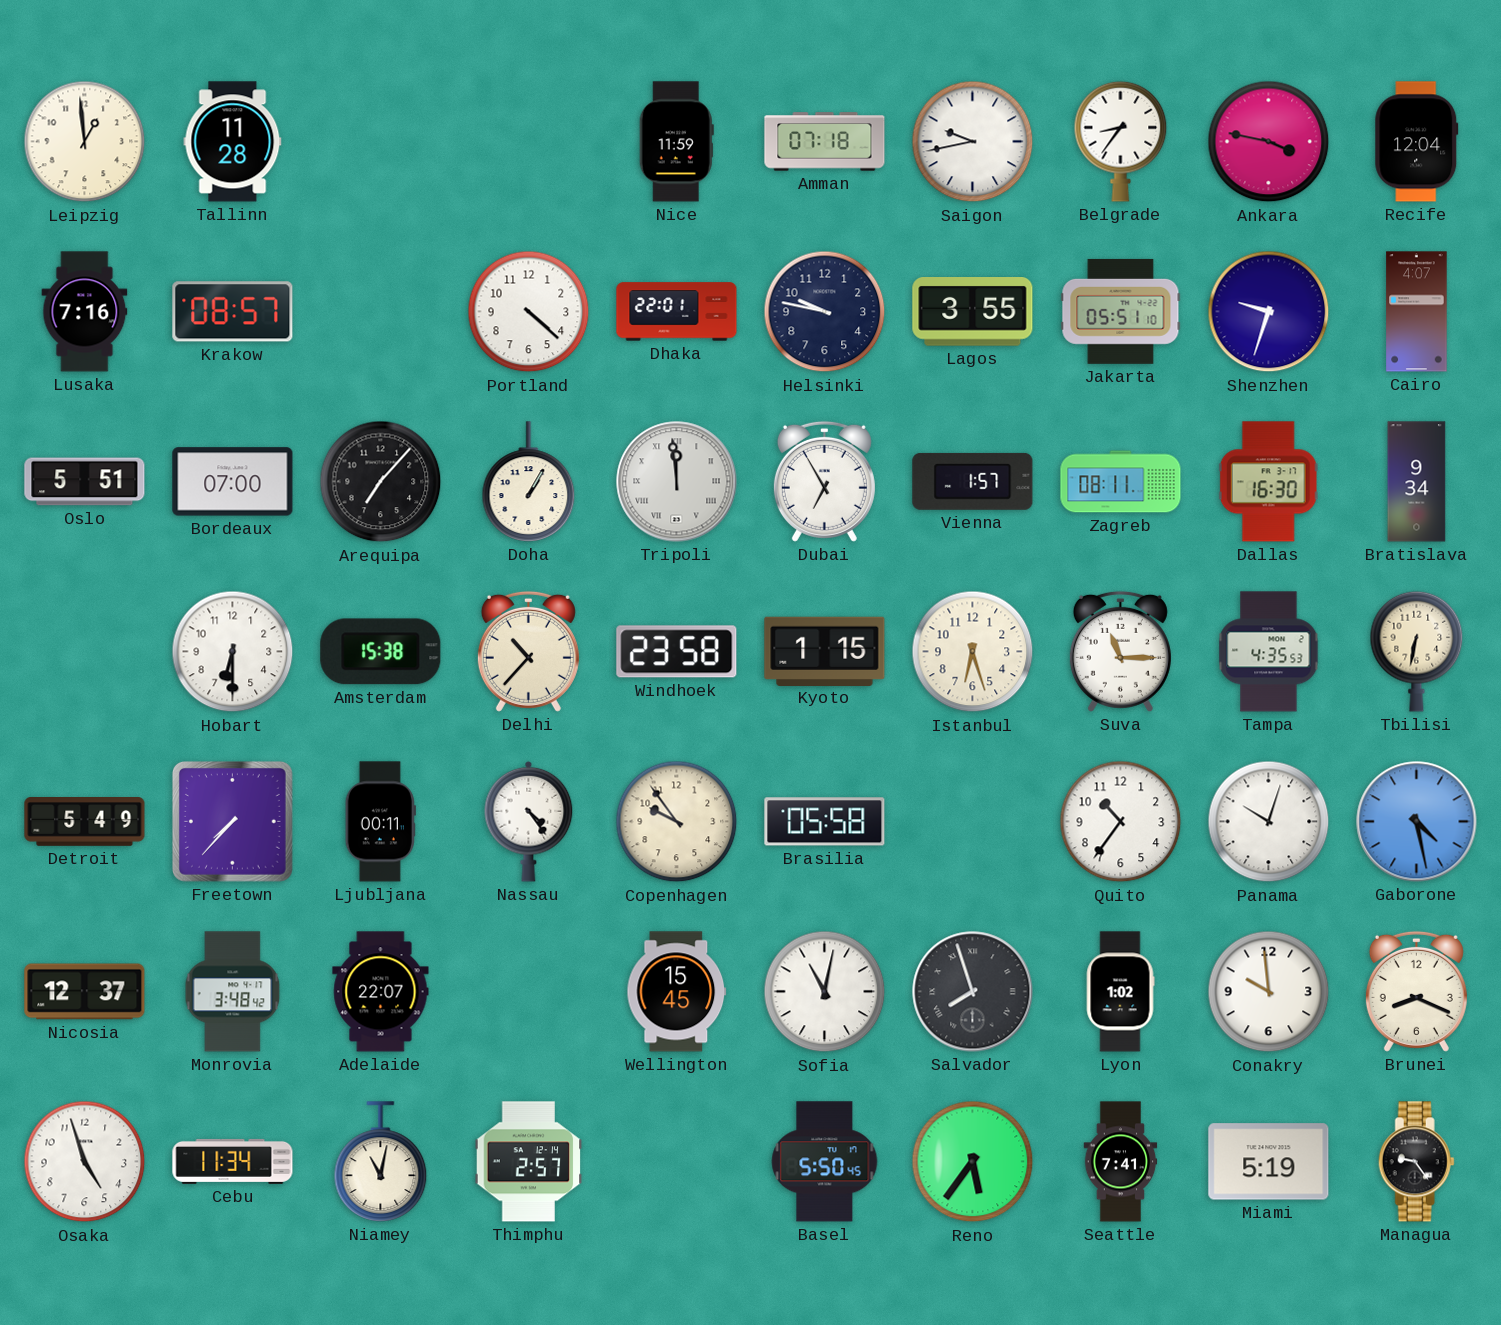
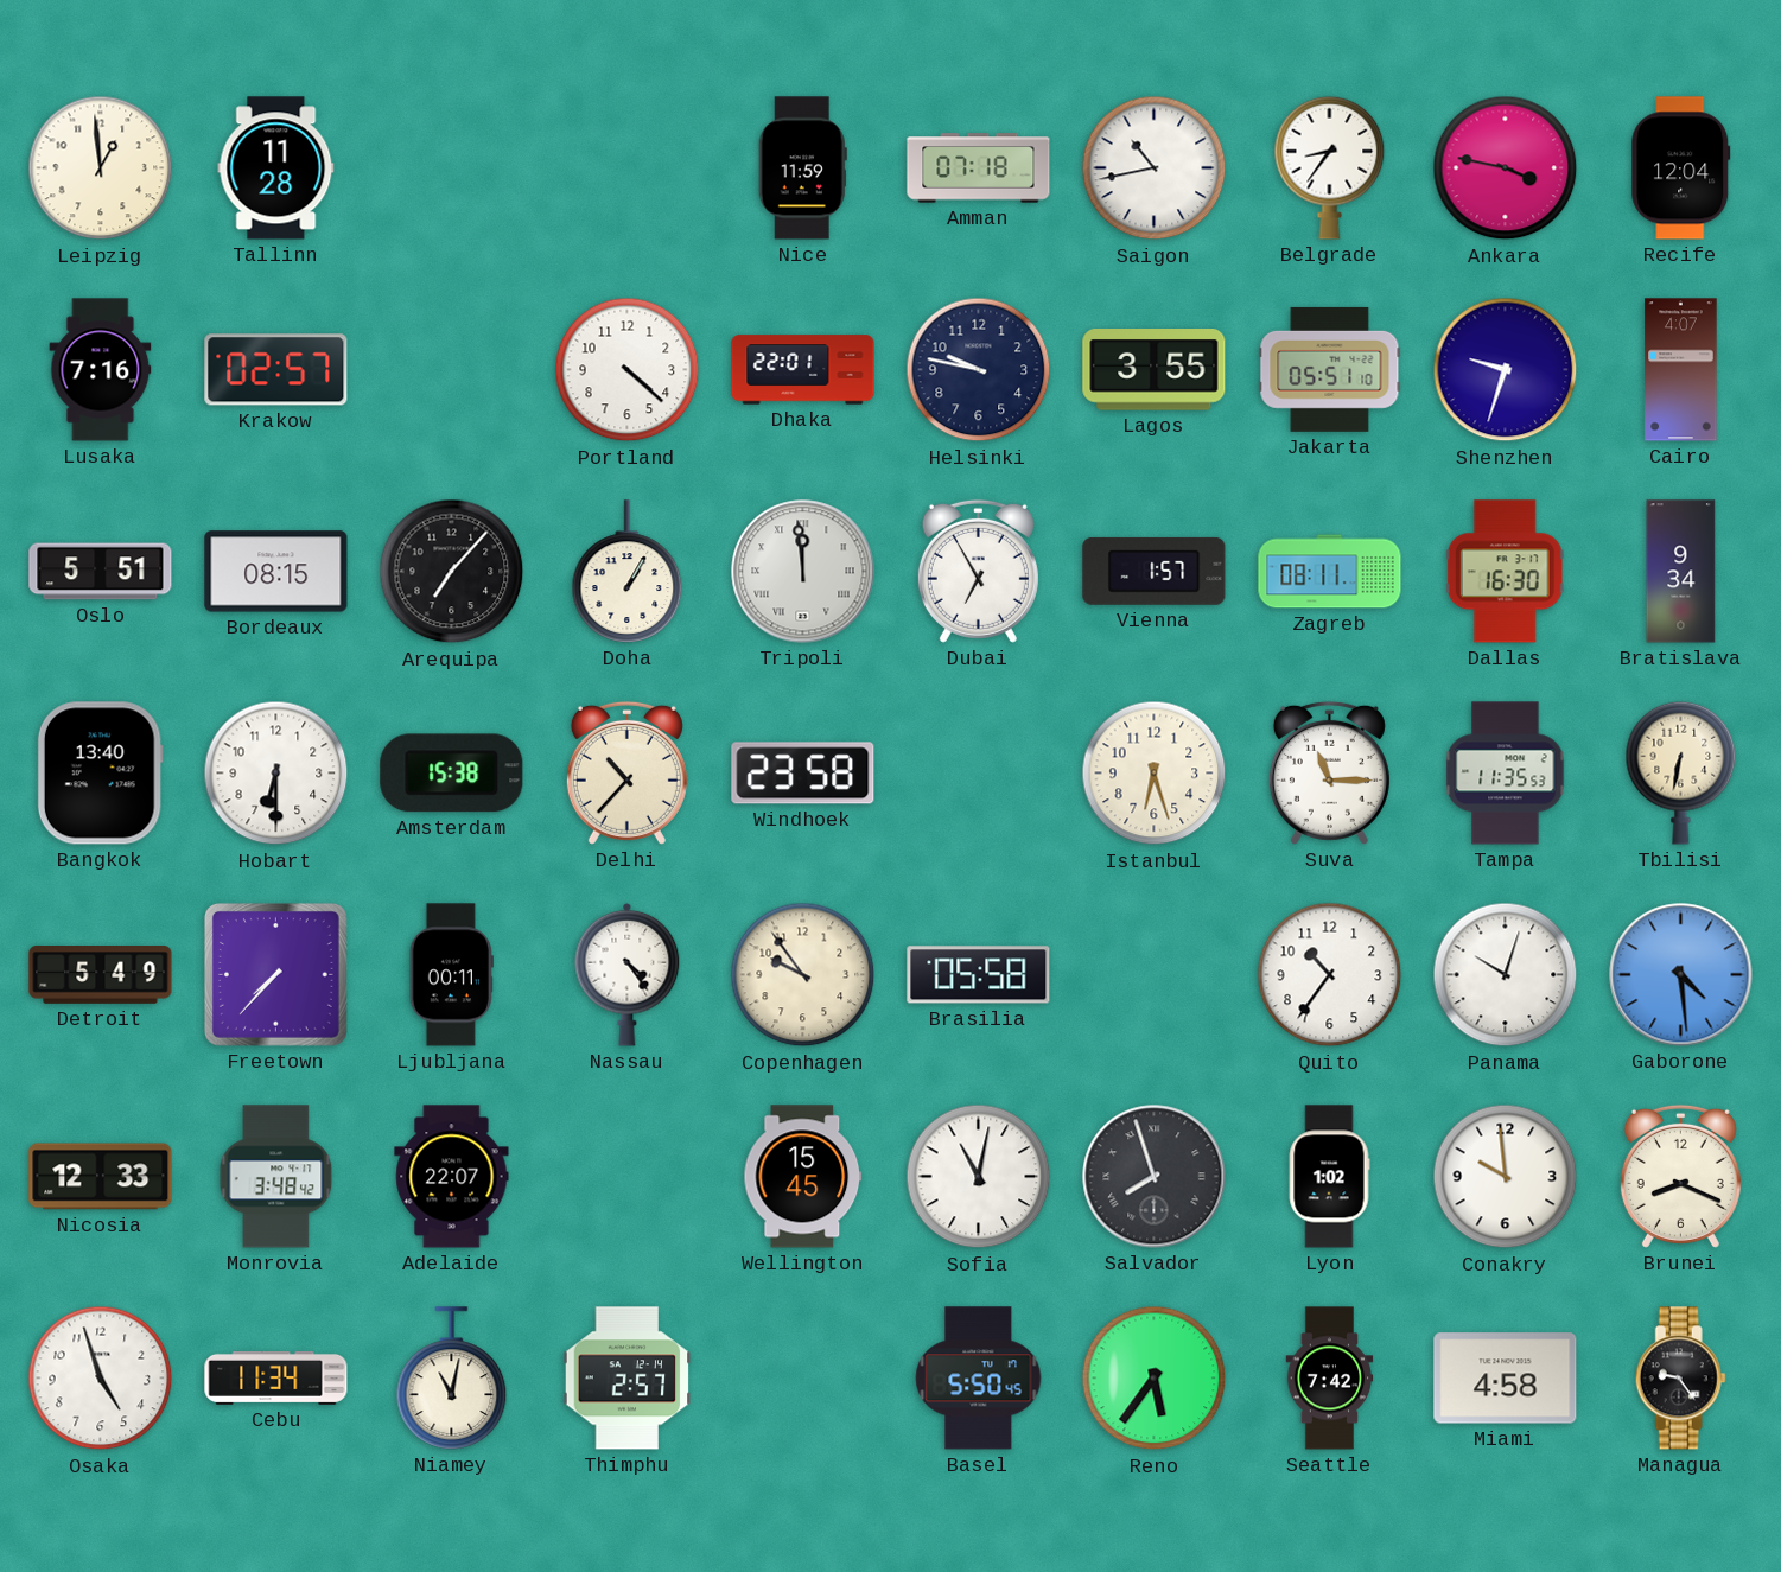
Saigon: 9:43 -> 10:43
Krakow: 08:57 -> 02:57
Bordeaux: 07:00 -> 08:15
Bangkok: none -> 13:40
Kyoto: 1:15 -> none
Tampa: 4:35 -> 11:35
Gaborone: 4:28 -> 4:29
Nicosia: 12:37 -> 12:33
Seattle: 7:41 -> 7:42
Miami: 5:19 -> 4:58
